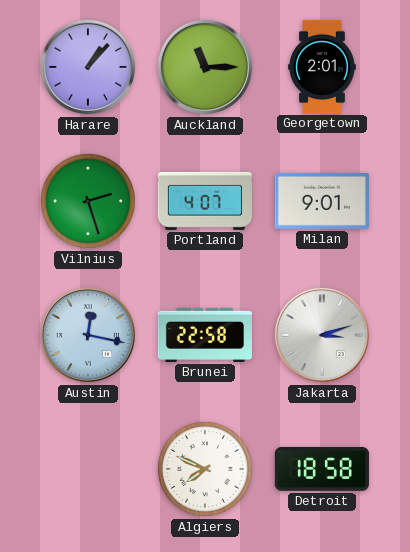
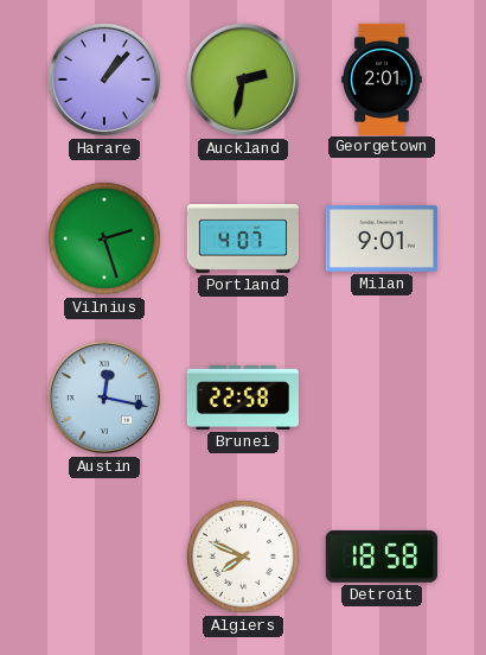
Auckland: 11:15 -> 2:32
Jakarta: 3:12 -> none
